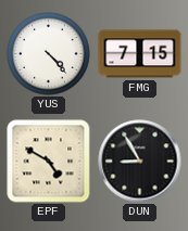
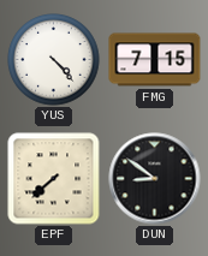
EPF: 4:50 -> 7:38
DUN: 8:55 -> 8:51
